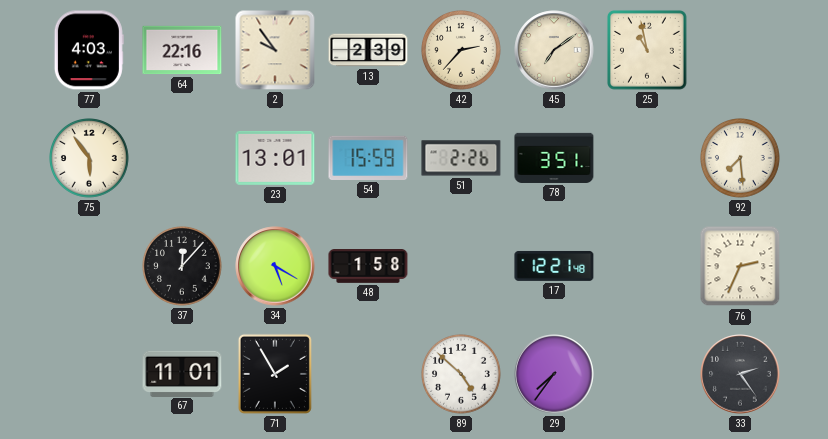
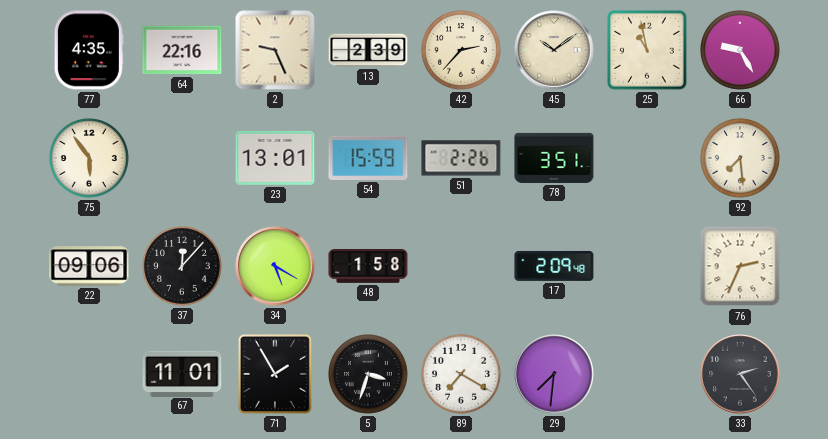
77: 4:03 -> 4:35
2: 9:54 -> 9:26
45: 7:09 -> 10:09
66: none -> 9:25
22: none -> 09:06
17: 12:21 -> 2:09
5: none -> 3:33
89: 4:52 -> 7:20
29: 7:36 -> 7:31
